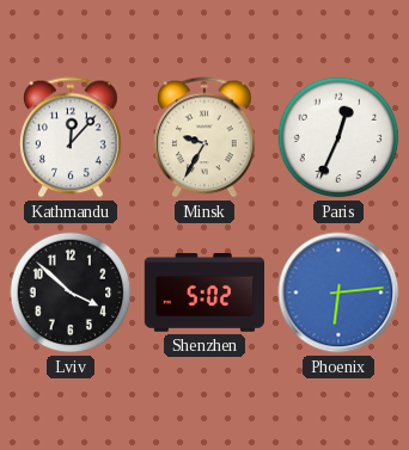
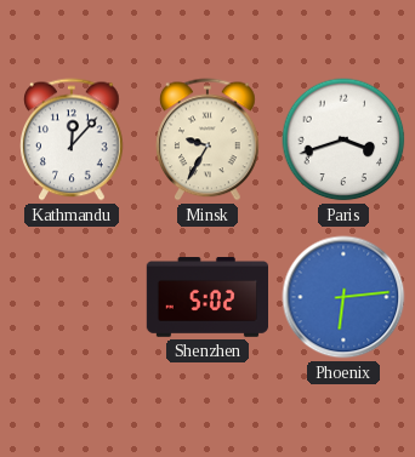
Paris: 12:34 -> 3:42
Lviv: 3:52 -> none
